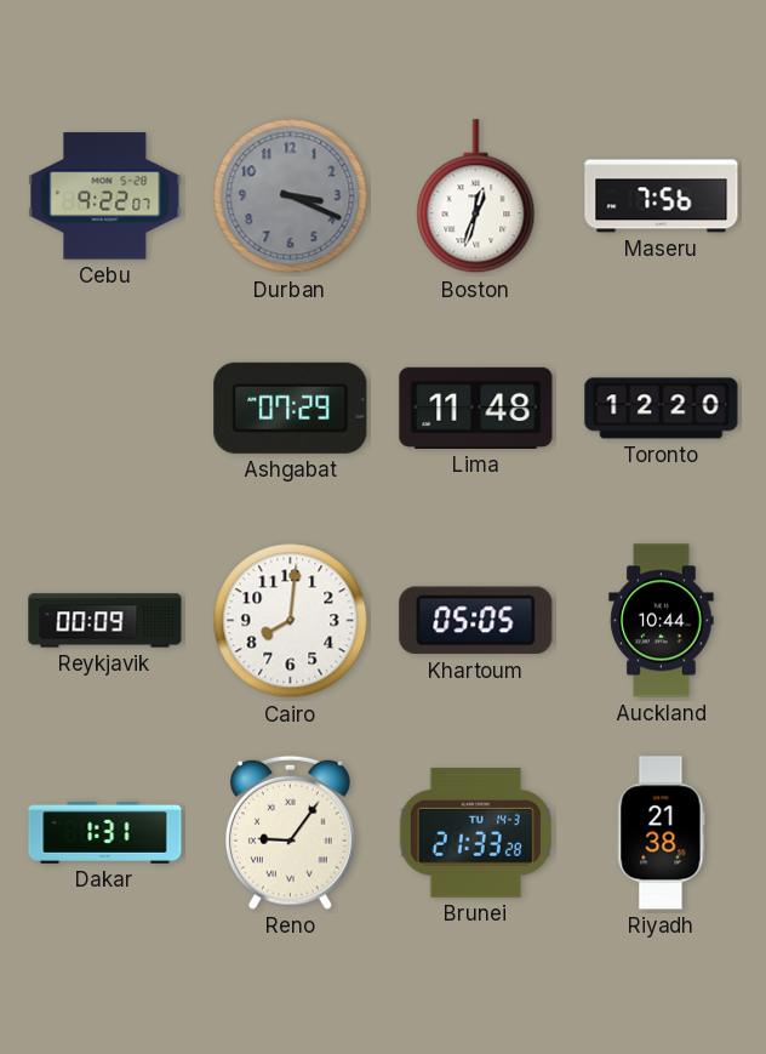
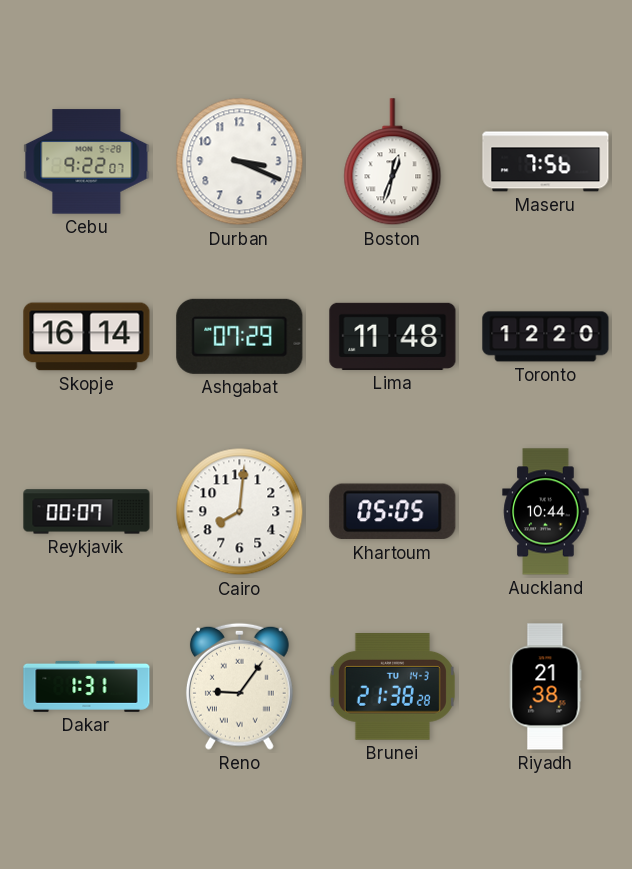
Durban dial: grey -> white
Skopje: none -> 16:14
Reykjavik: 00:09 -> 00:07
Brunei: 21:33 -> 21:38
